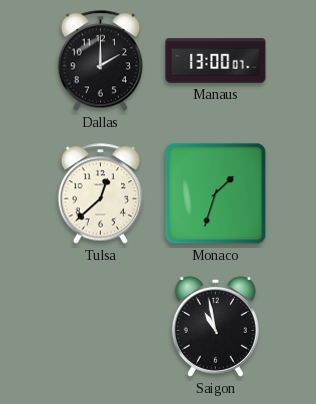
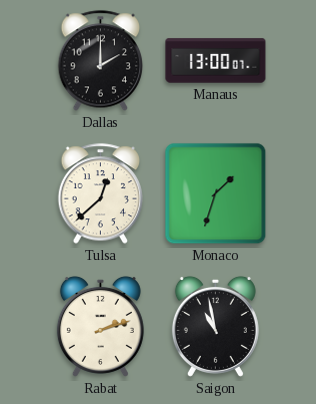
Rabat: none -> 2:12
